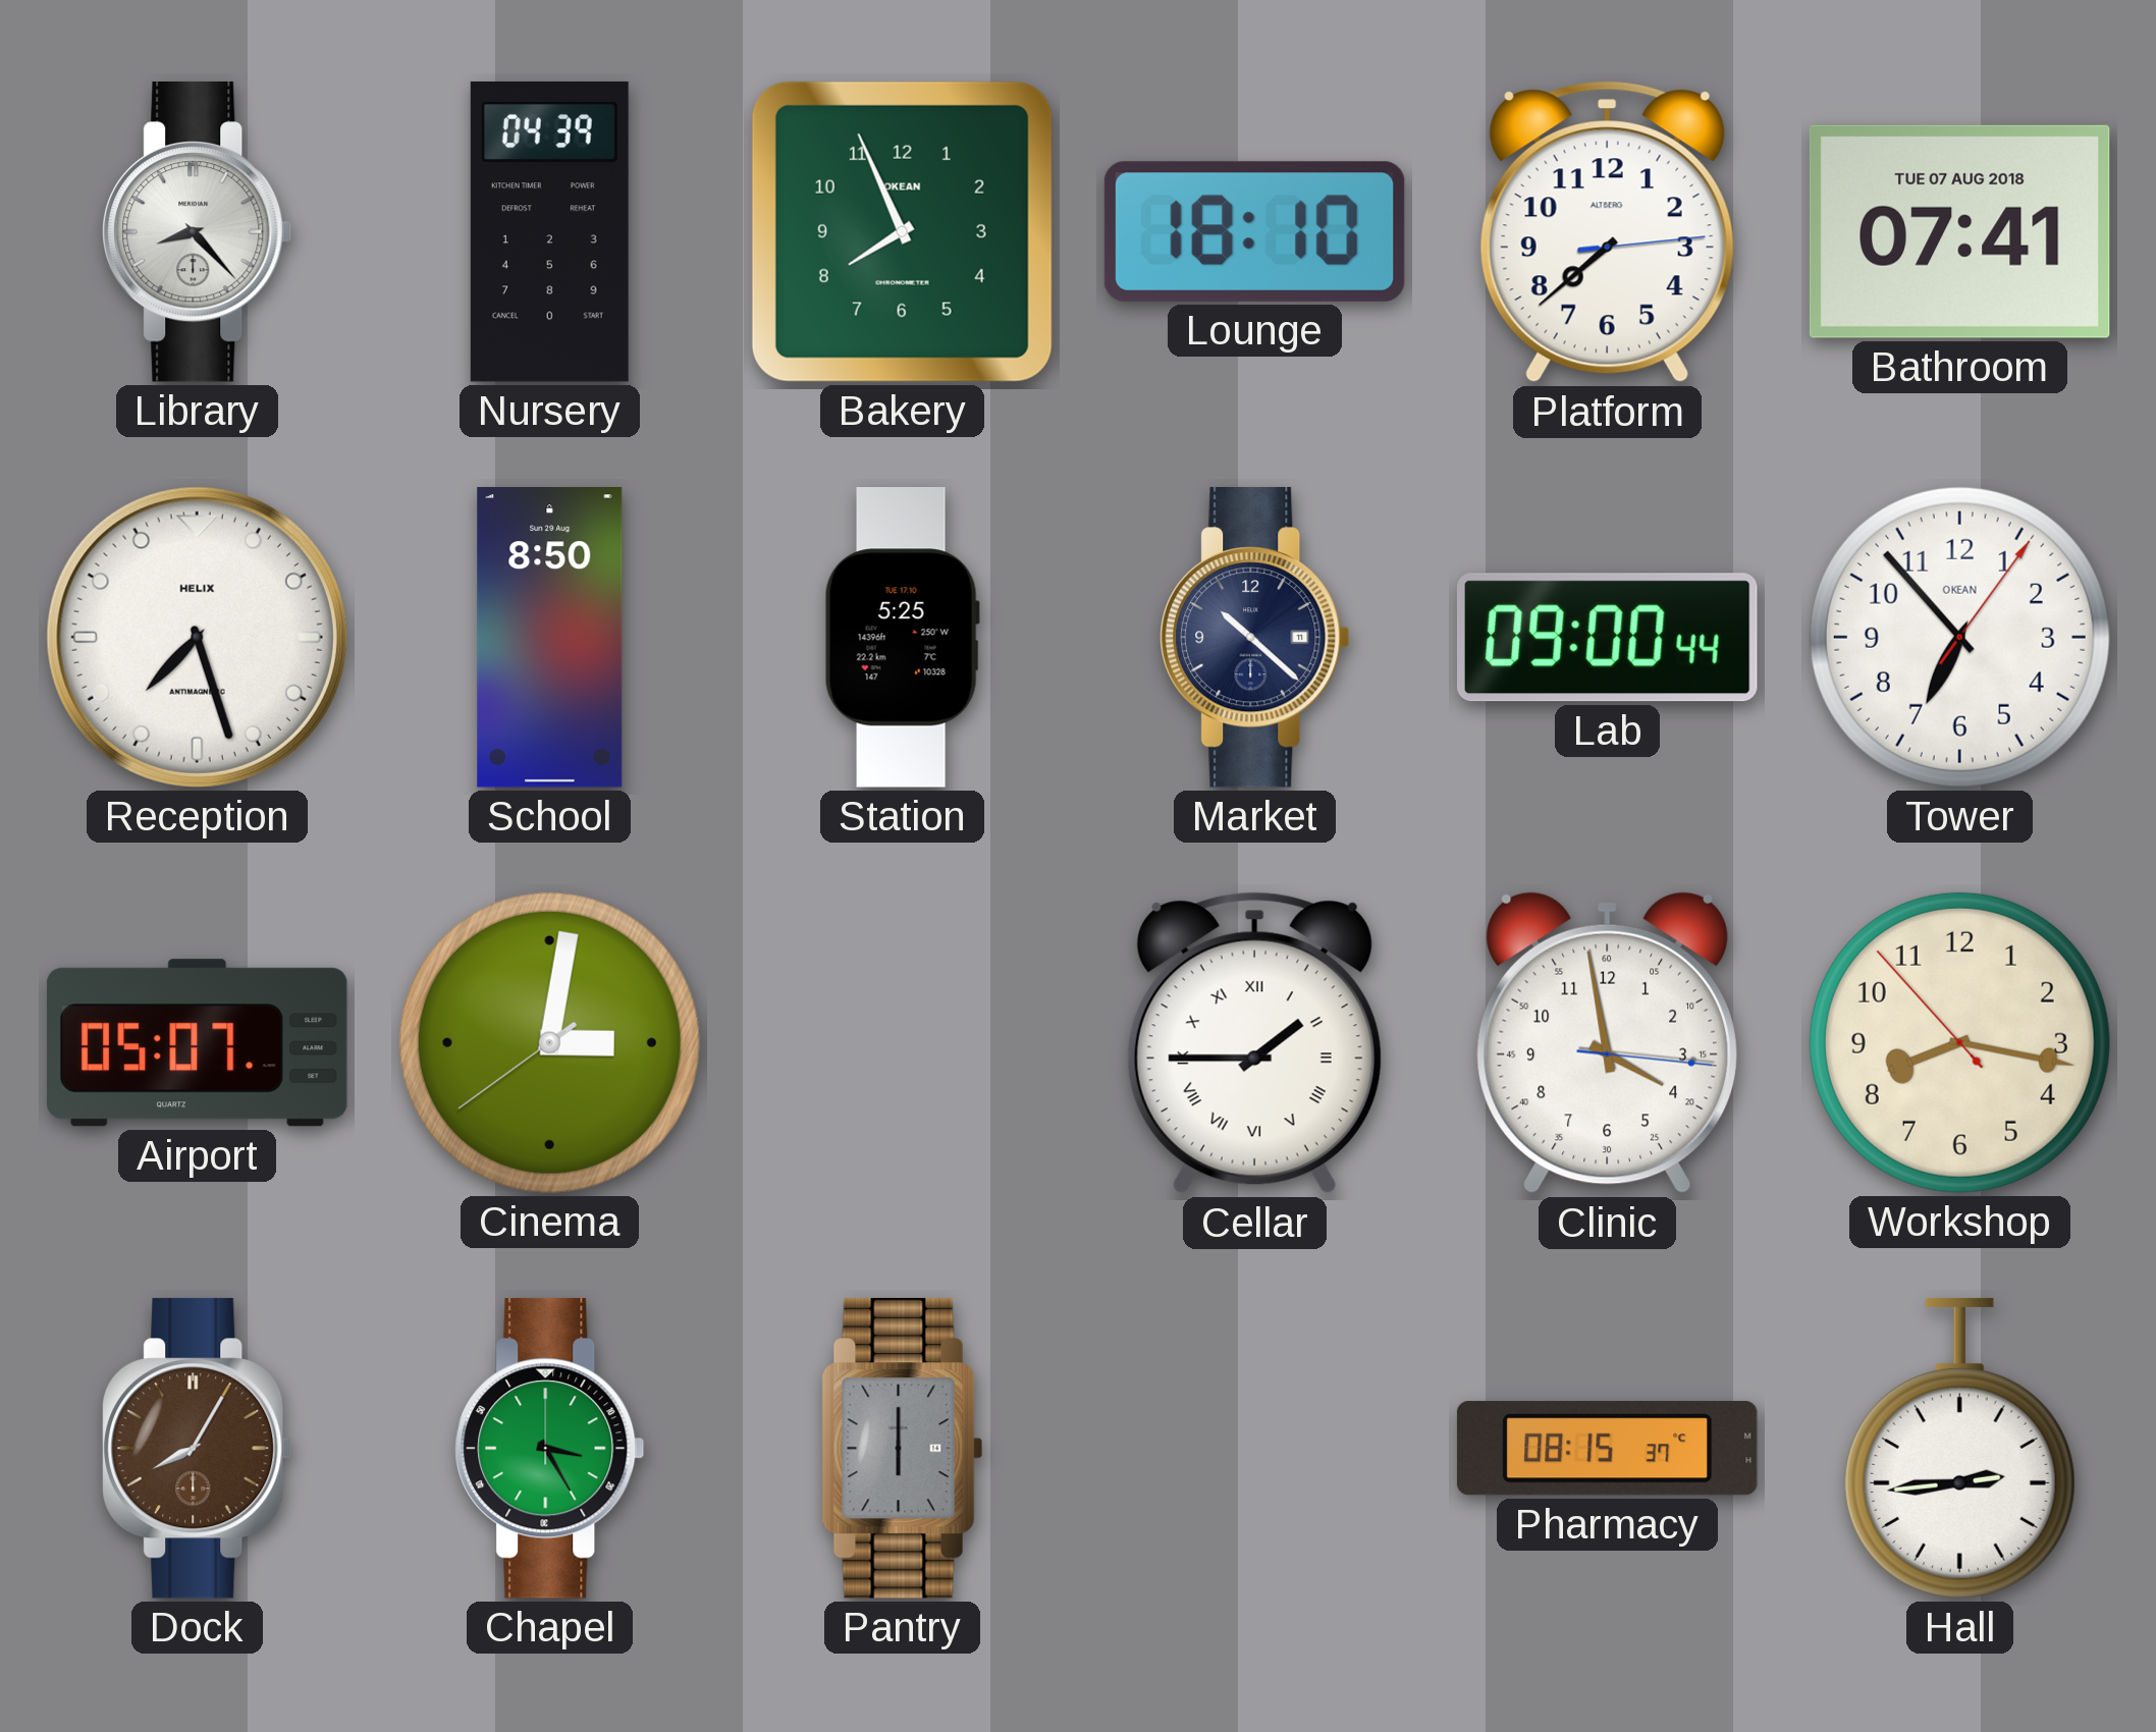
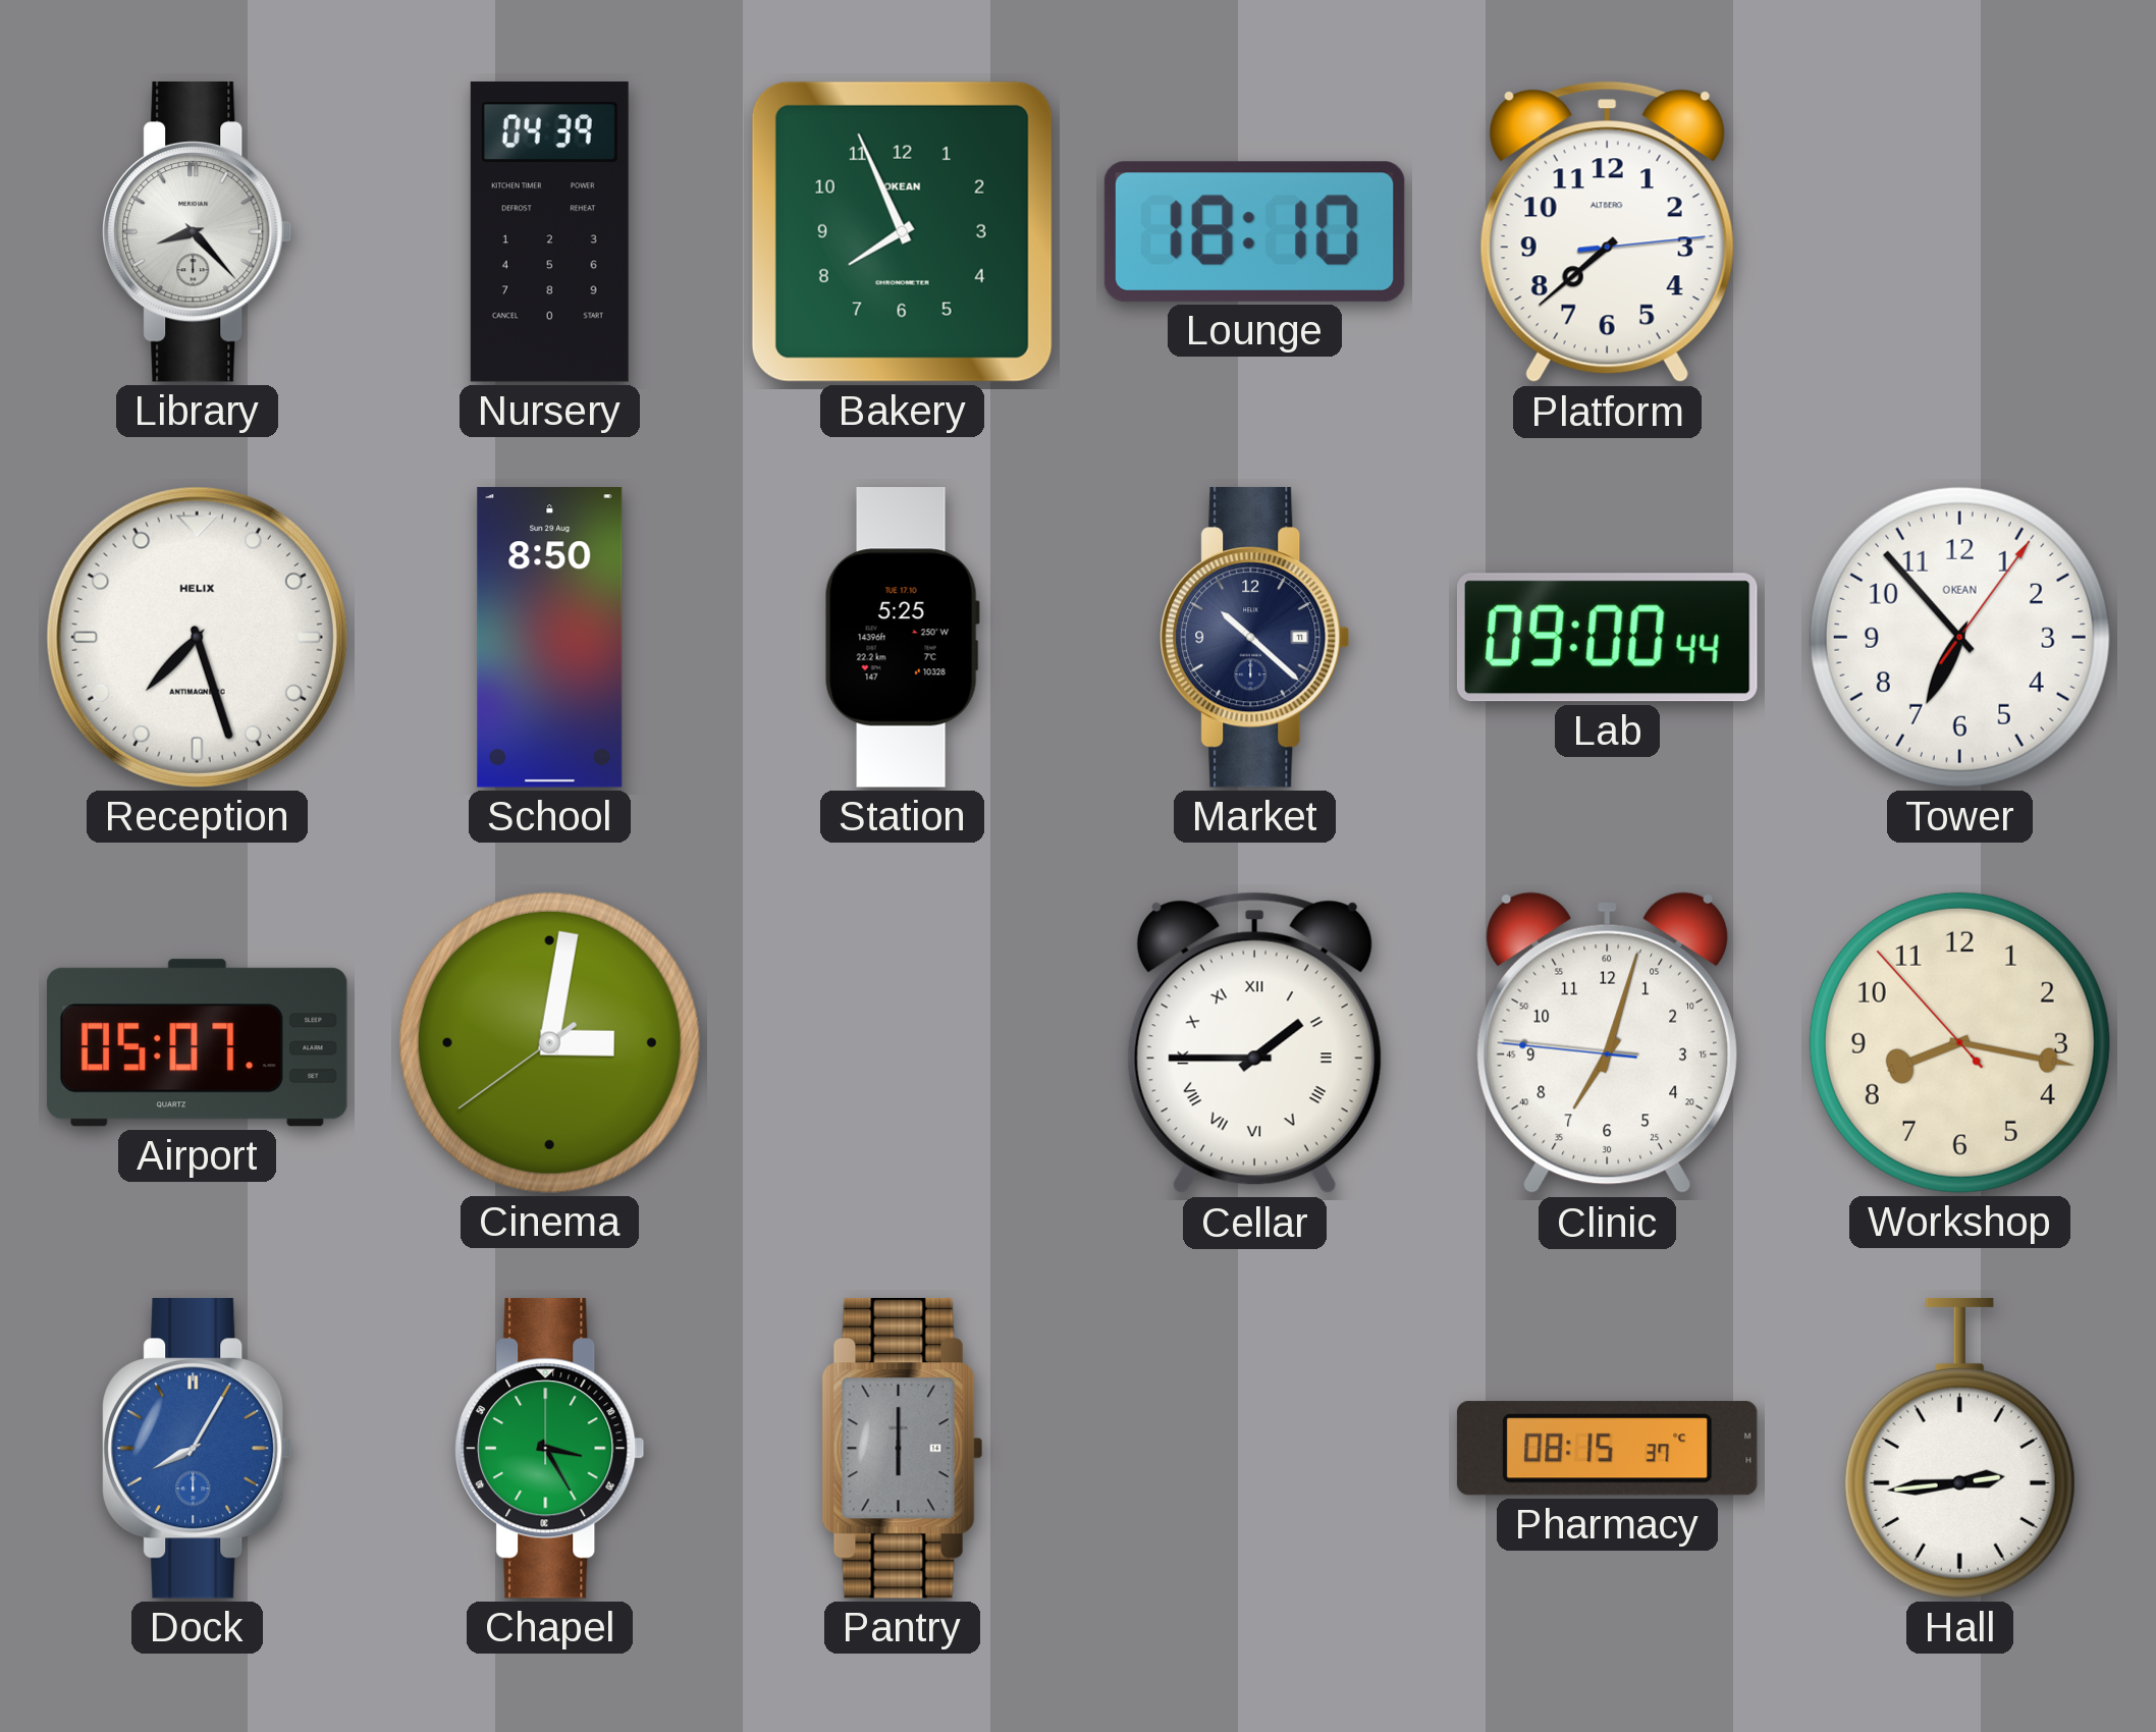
Bathroom: 07:41 -> none
Clinic: 3:58 -> 7:02
Dock dial: brown -> blue
